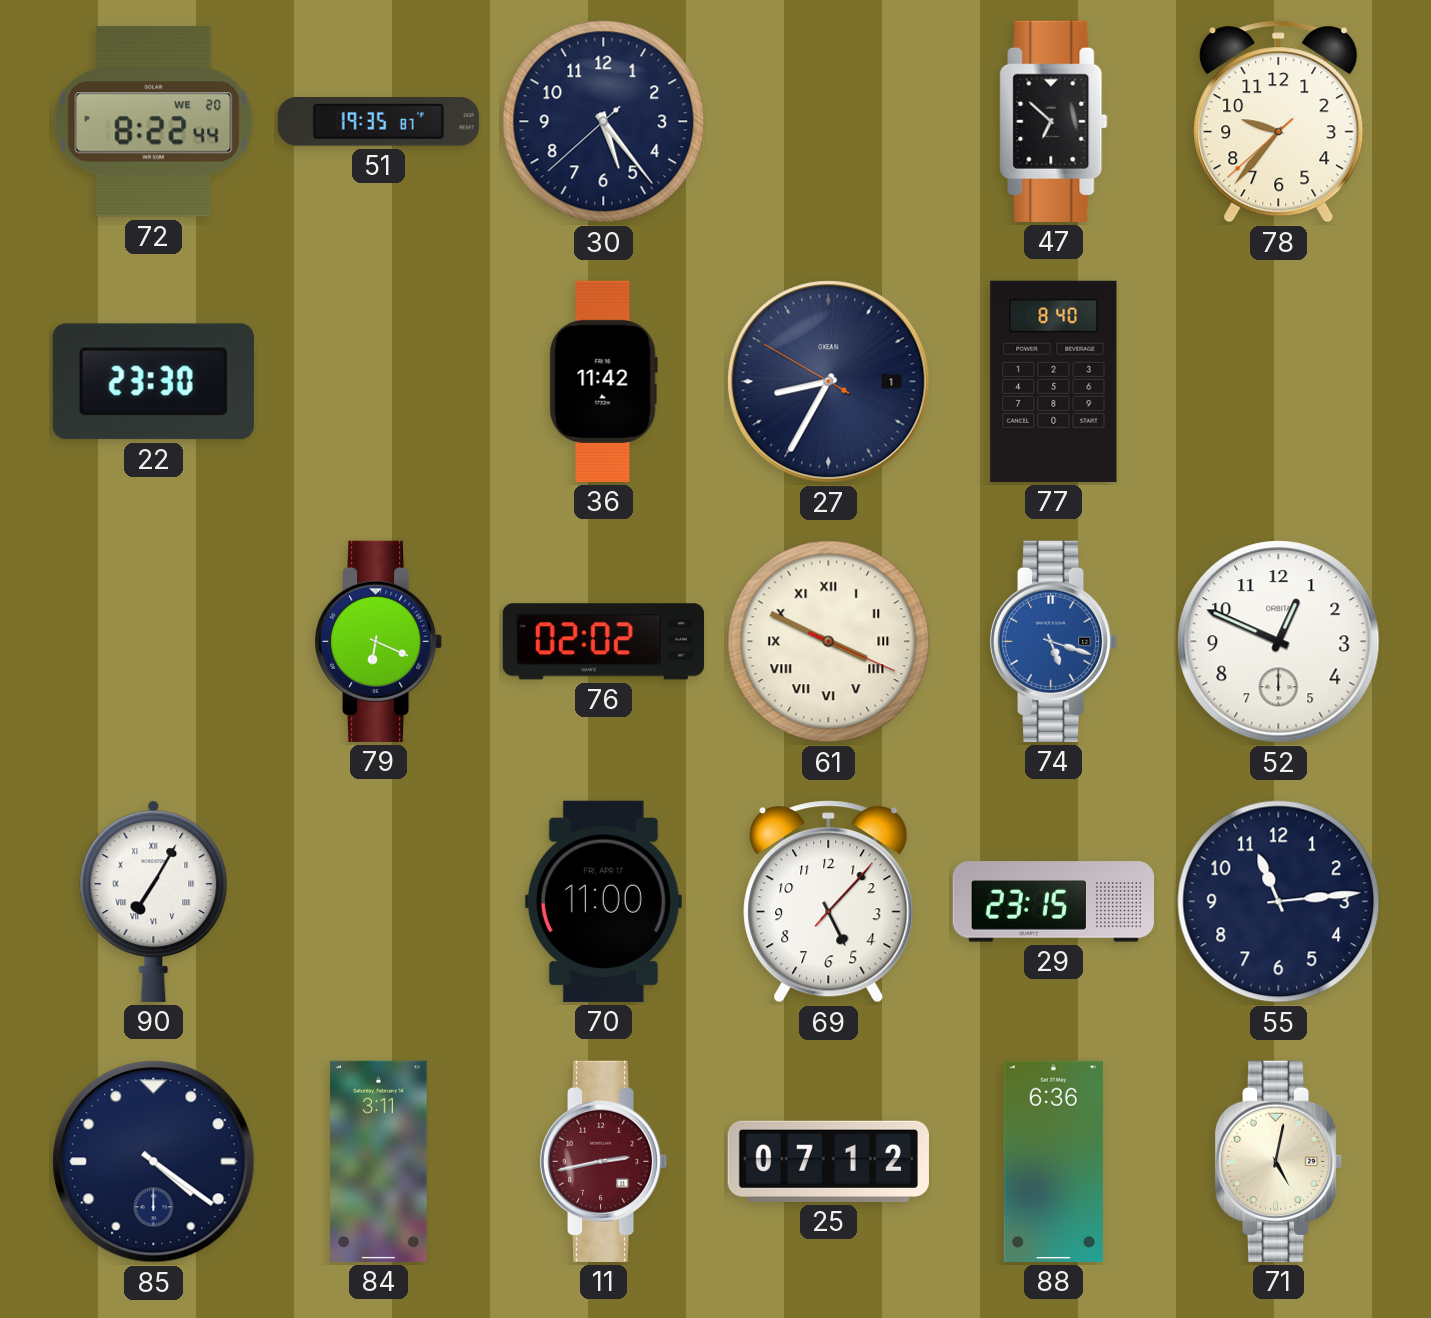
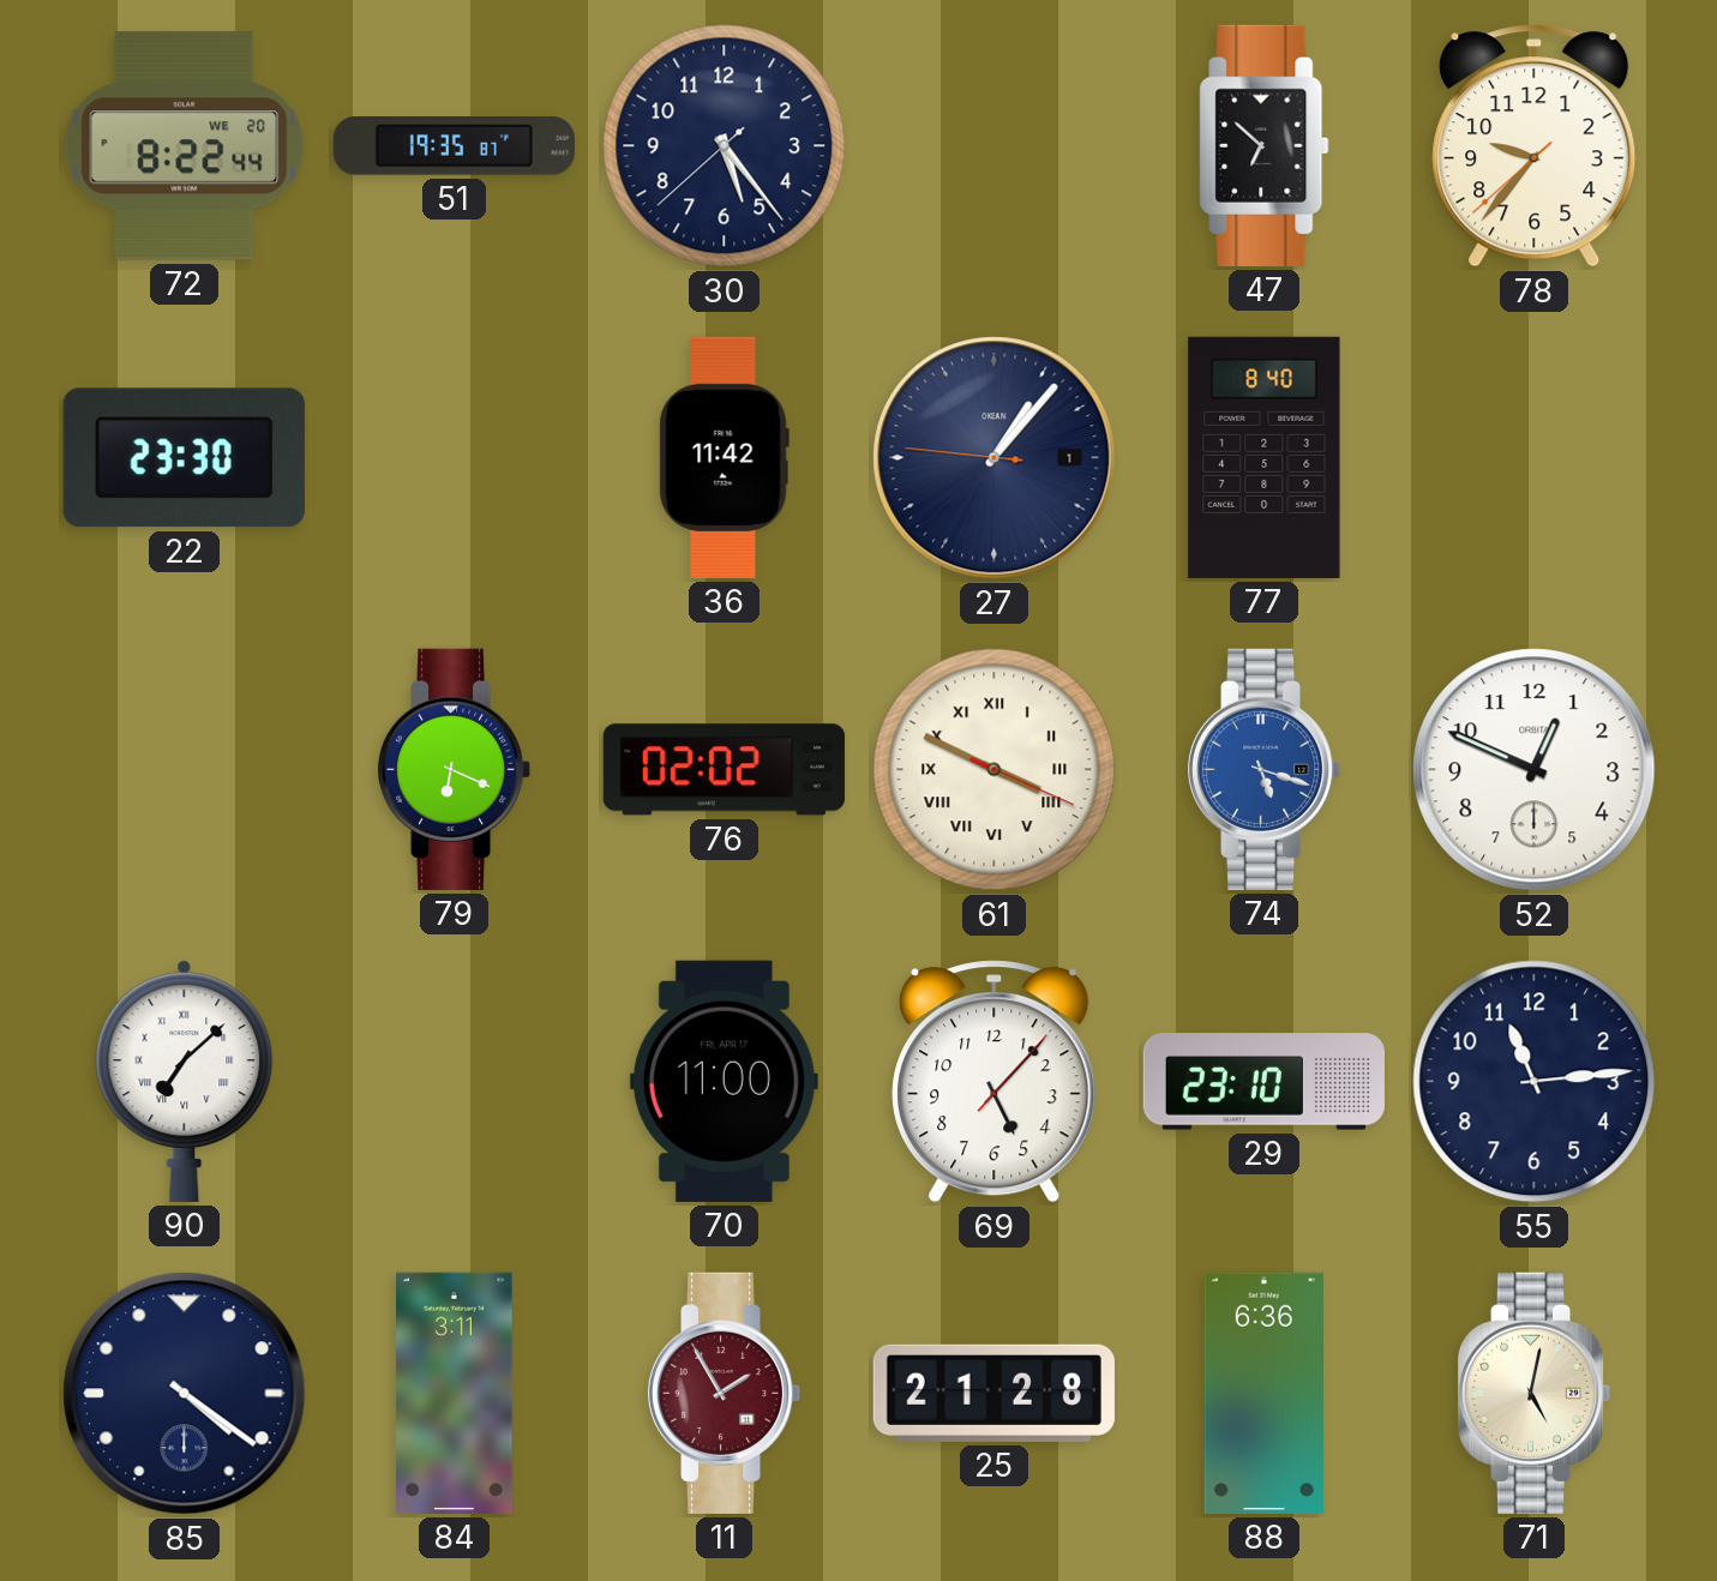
27: 8:34 -> 1:06
90: 7:05 -> 7:08
29: 23:15 -> 23:10
11: 2:43 -> 1:55
25: 07:12 -> 21:28
